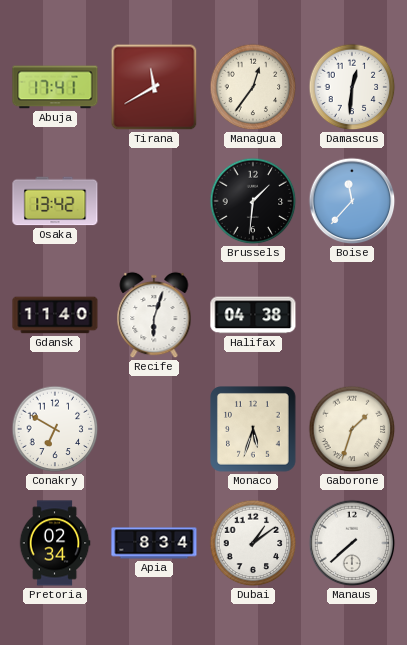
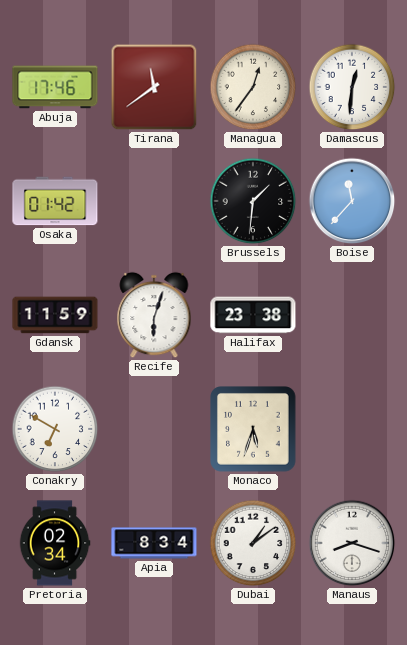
Abuja: 17:41 -> 17:46
Tirana: 11:40 -> 11:39
Osaka: 13:42 -> 01:42
Gdansk: 11:40 -> 11:59
Halifax: 04:38 -> 23:38
Gaborone: 1:33 -> none
Manaus: 7:38 -> 8:18
